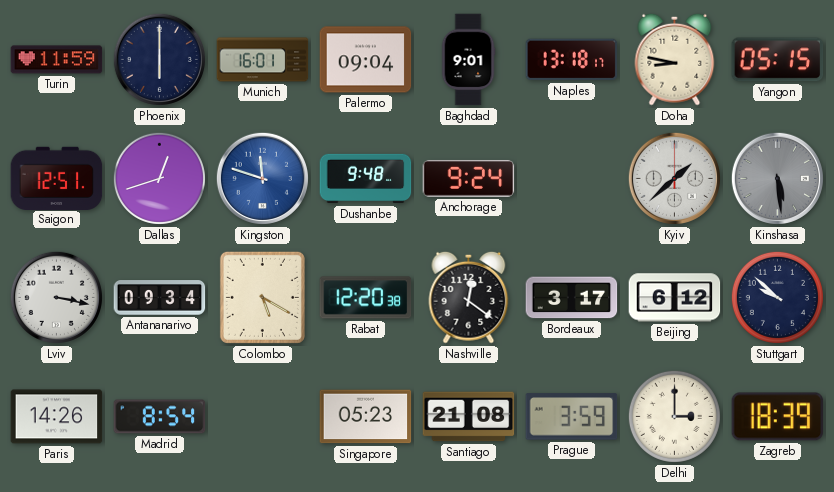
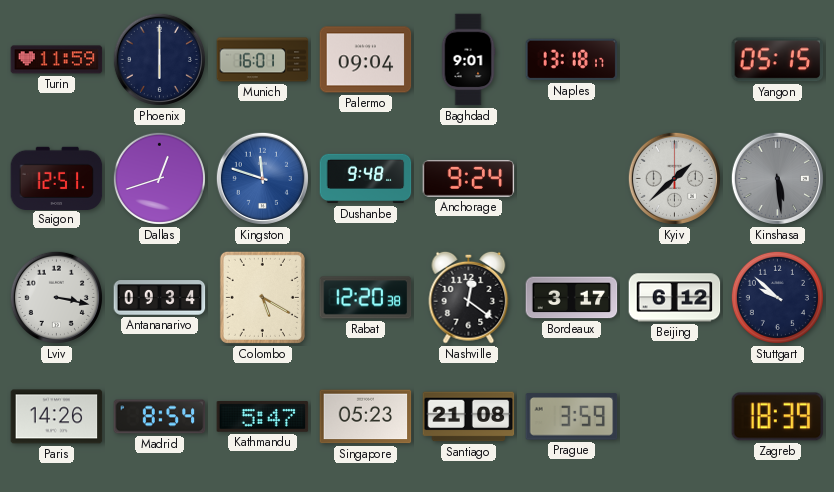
Doha: 8:47 -> none
Kathmandu: none -> 5:47
Delhi: 3:00 -> none
